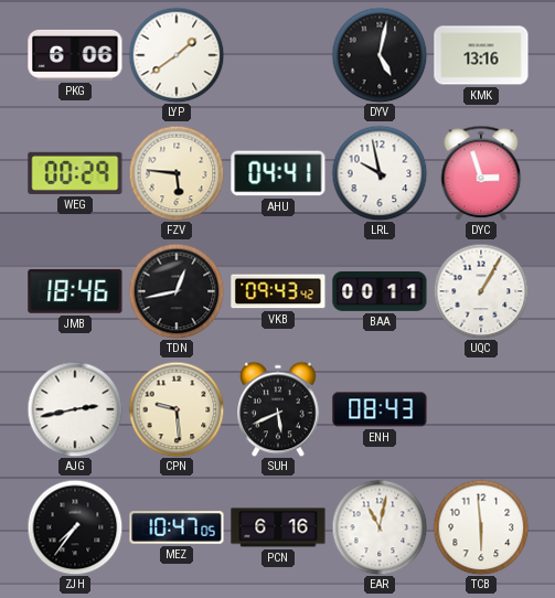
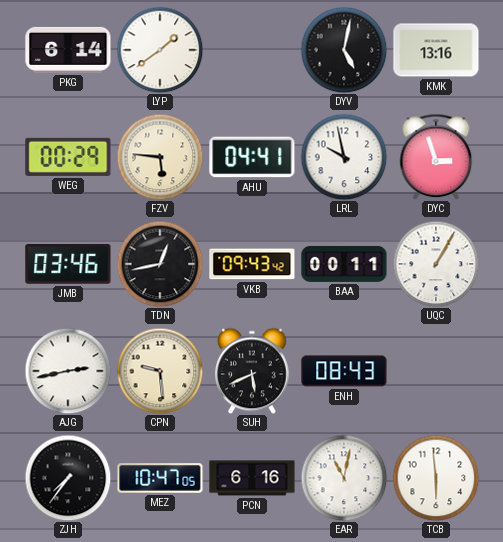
PKG: 6:06 -> 6:14
JMB: 18:46 -> 03:46
